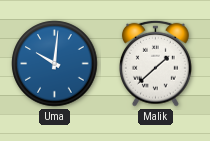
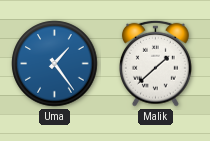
Uma: 10:01 -> 1:24
